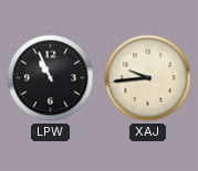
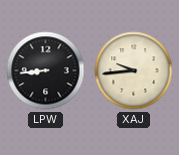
LPW: 10:56 -> 8:44
